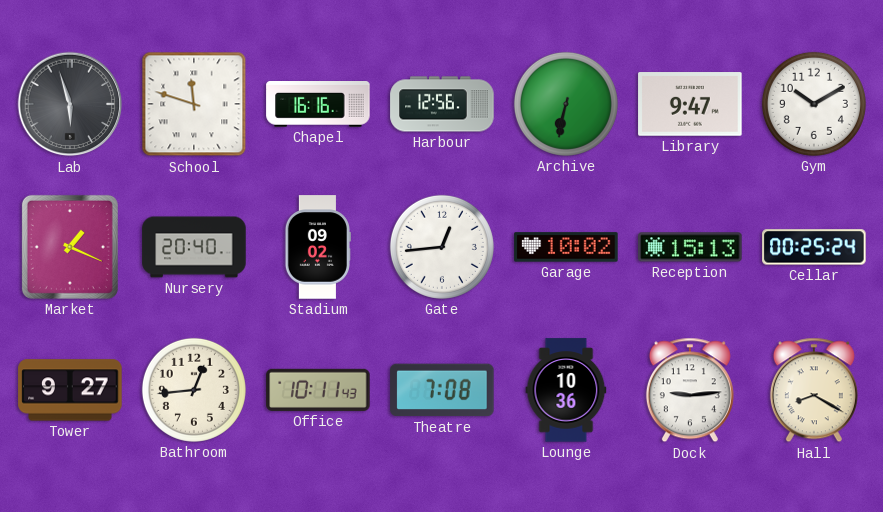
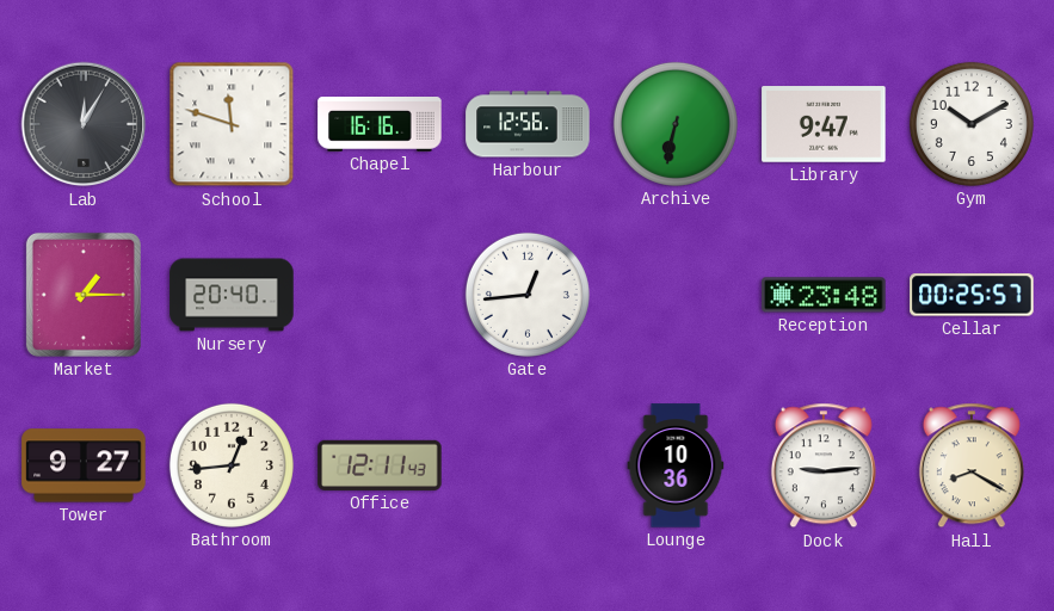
Lab: 5:57 -> 12:05
Market: 1:19 -> 1:15
Stadium: 09:02 -> none
Garage: 10:02 -> none
Reception: 15:13 -> 23:48
Cellar: 00:25:24 -> 00:25:57
Office: 10:11 -> 12:11
Theatre: 7:08 -> none
